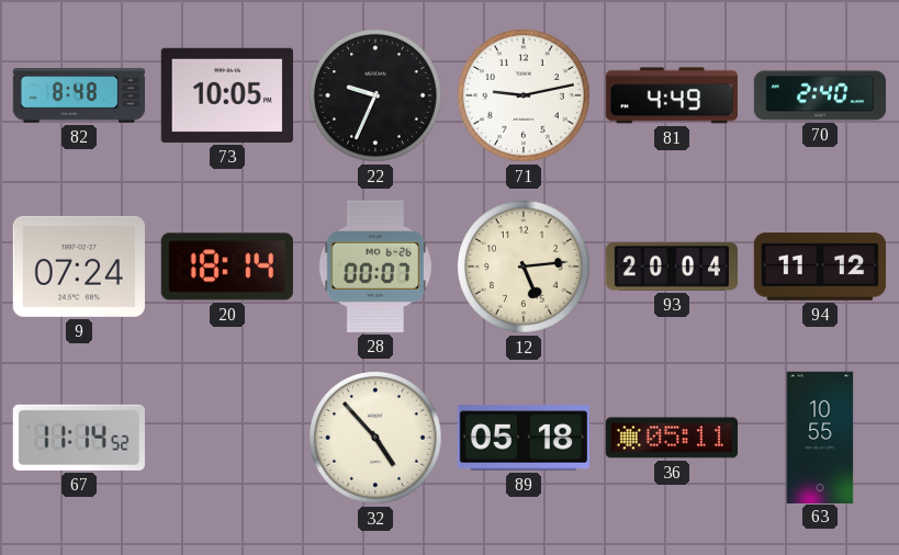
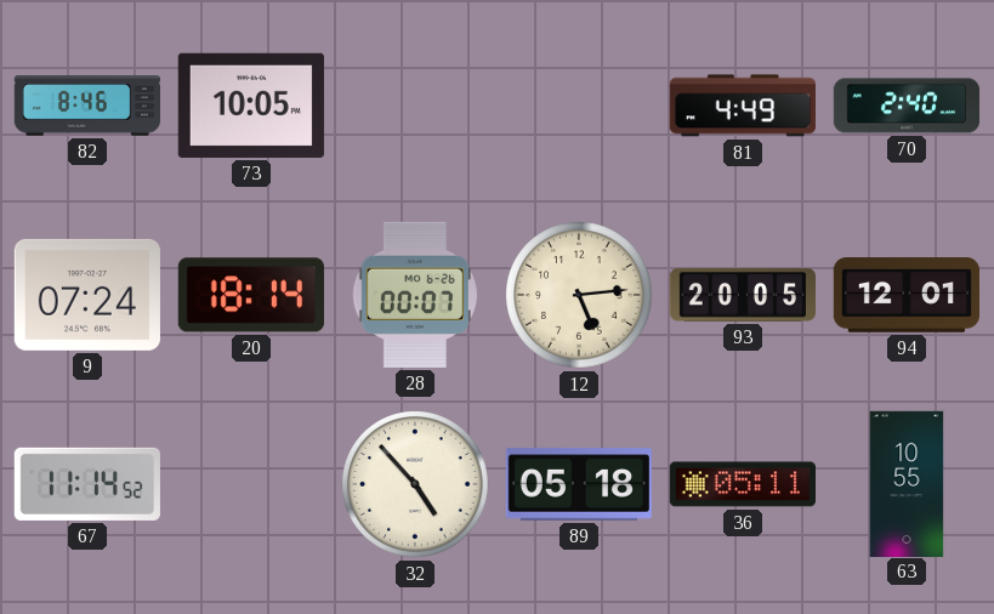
82: 8:48 -> 8:46
22: 9:34 -> none
71: 9:13 -> none
93: 20:04 -> 20:05
94: 11:12 -> 12:01
